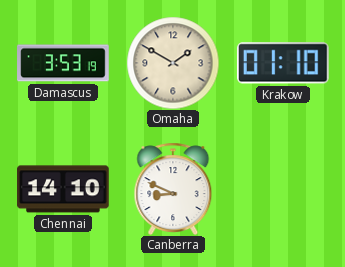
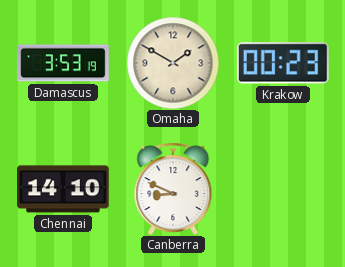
Krakow: 01:10 -> 00:23
